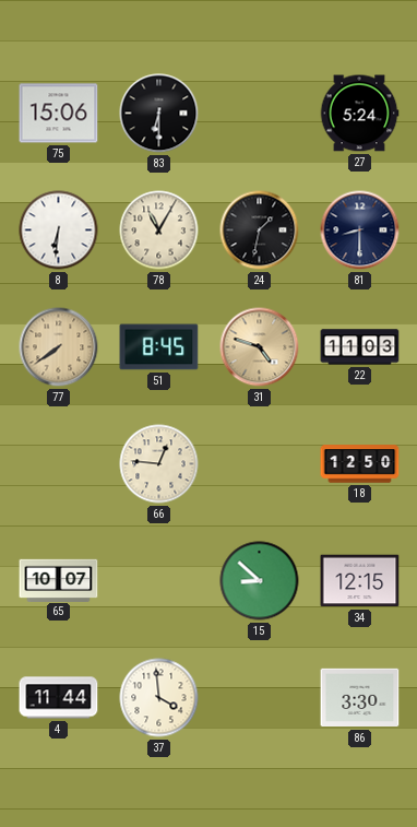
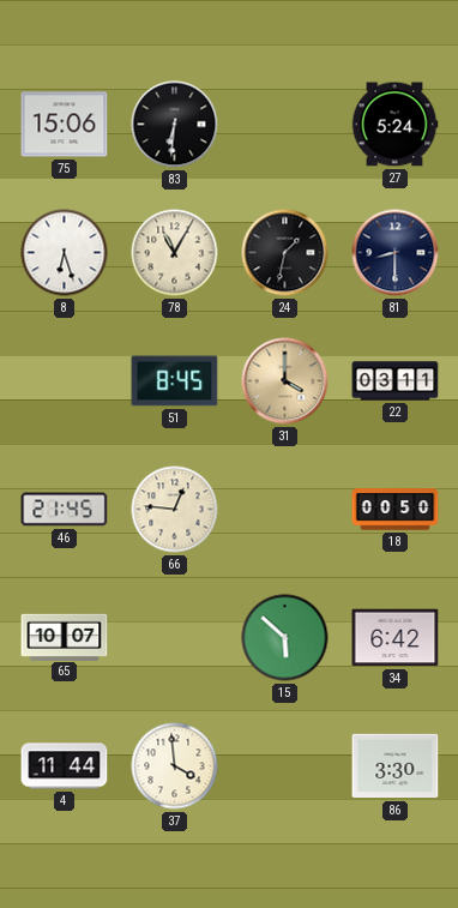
83: 6:30 -> 6:31
8: 6:31 -> 6:27
77: 7:39 -> none
31: 4:48 -> 4:00
22: 11:03 -> 03:11
46: none -> 21:45
18: 12:50 -> 00:50
15: 8:52 -> 5:52
34: 12:15 -> 6:42
